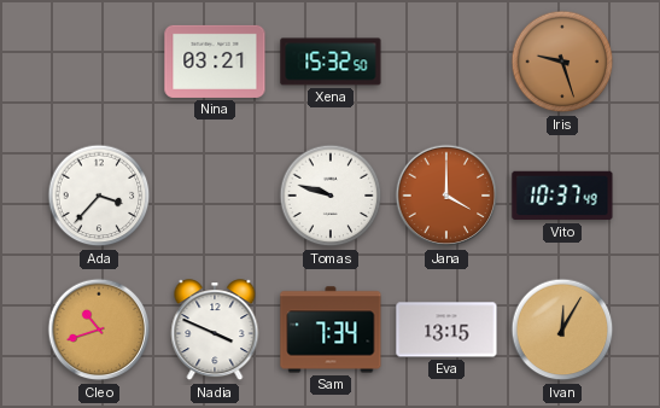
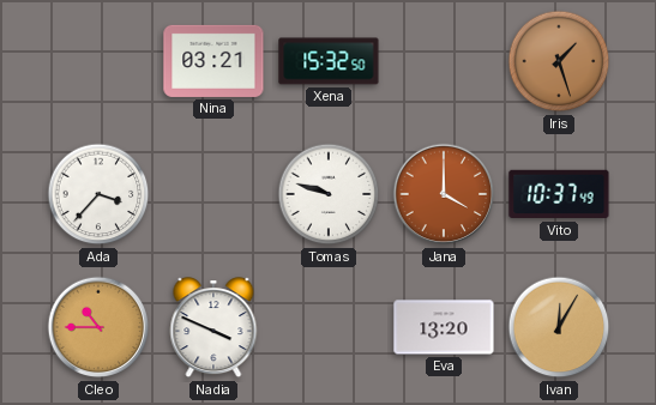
Iris: 9:27 -> 1:27
Cleo: 10:42 -> 10:45
Sam: 7:34 -> none
Eva: 13:15 -> 13:20
